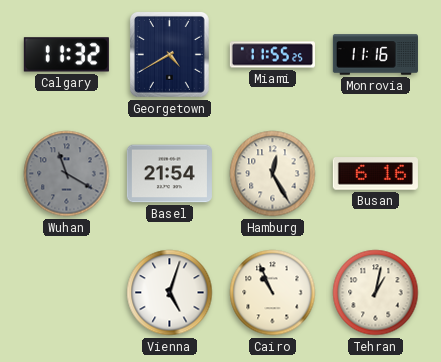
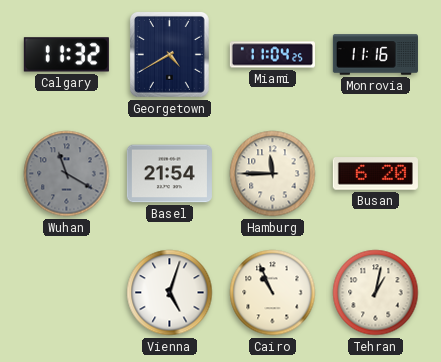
Miami: 11:55 -> 11:04
Hamburg: 12:25 -> 11:45
Busan: 6:16 -> 6:20
